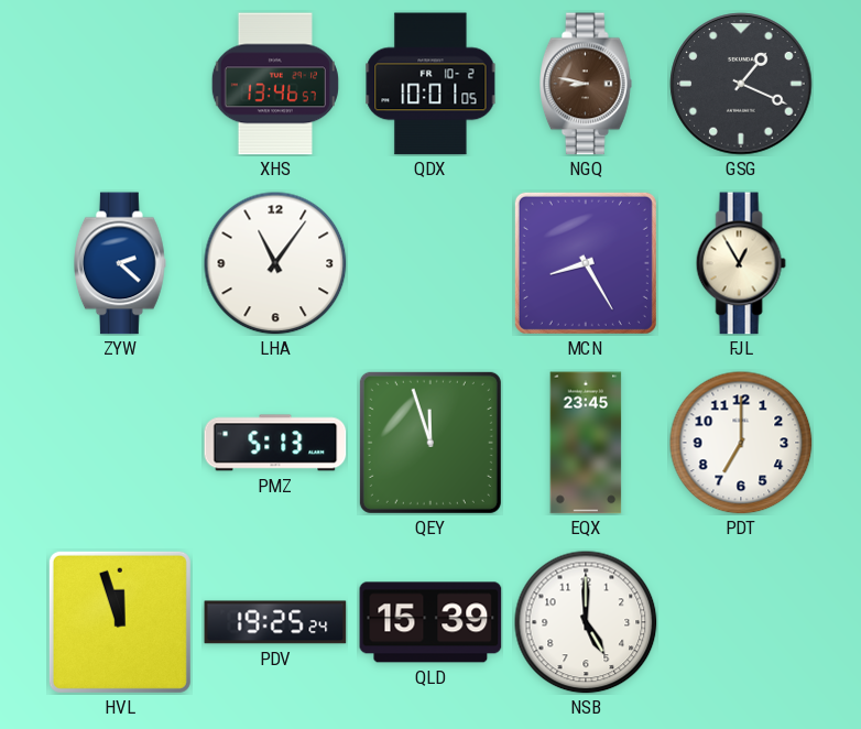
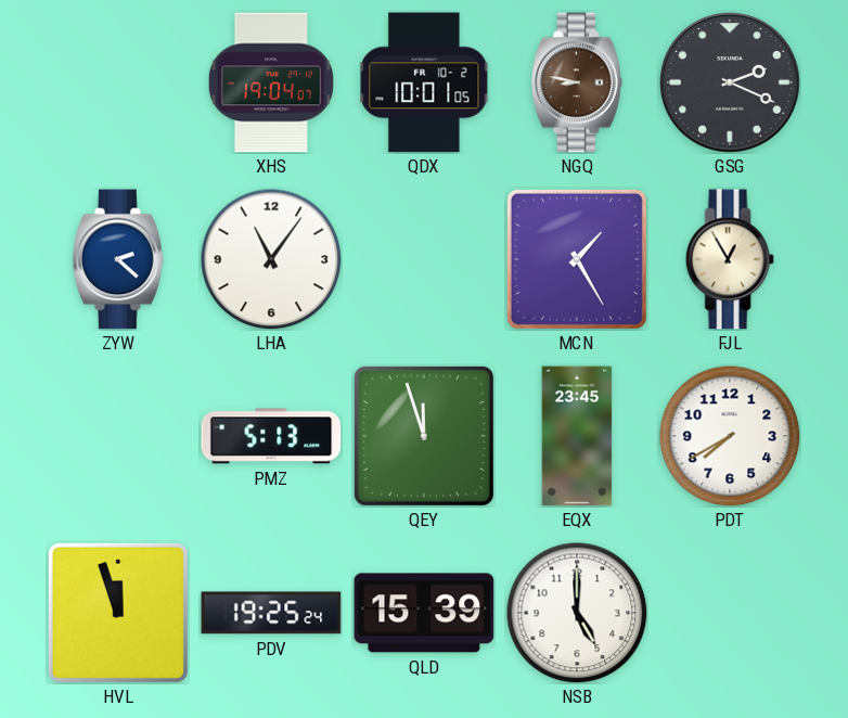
XHS: 13:46 -> 19:04
GSG: 1:19 -> 2:19
MCN: 8:25 -> 1:25
PDT: 7:00 -> 7:40
